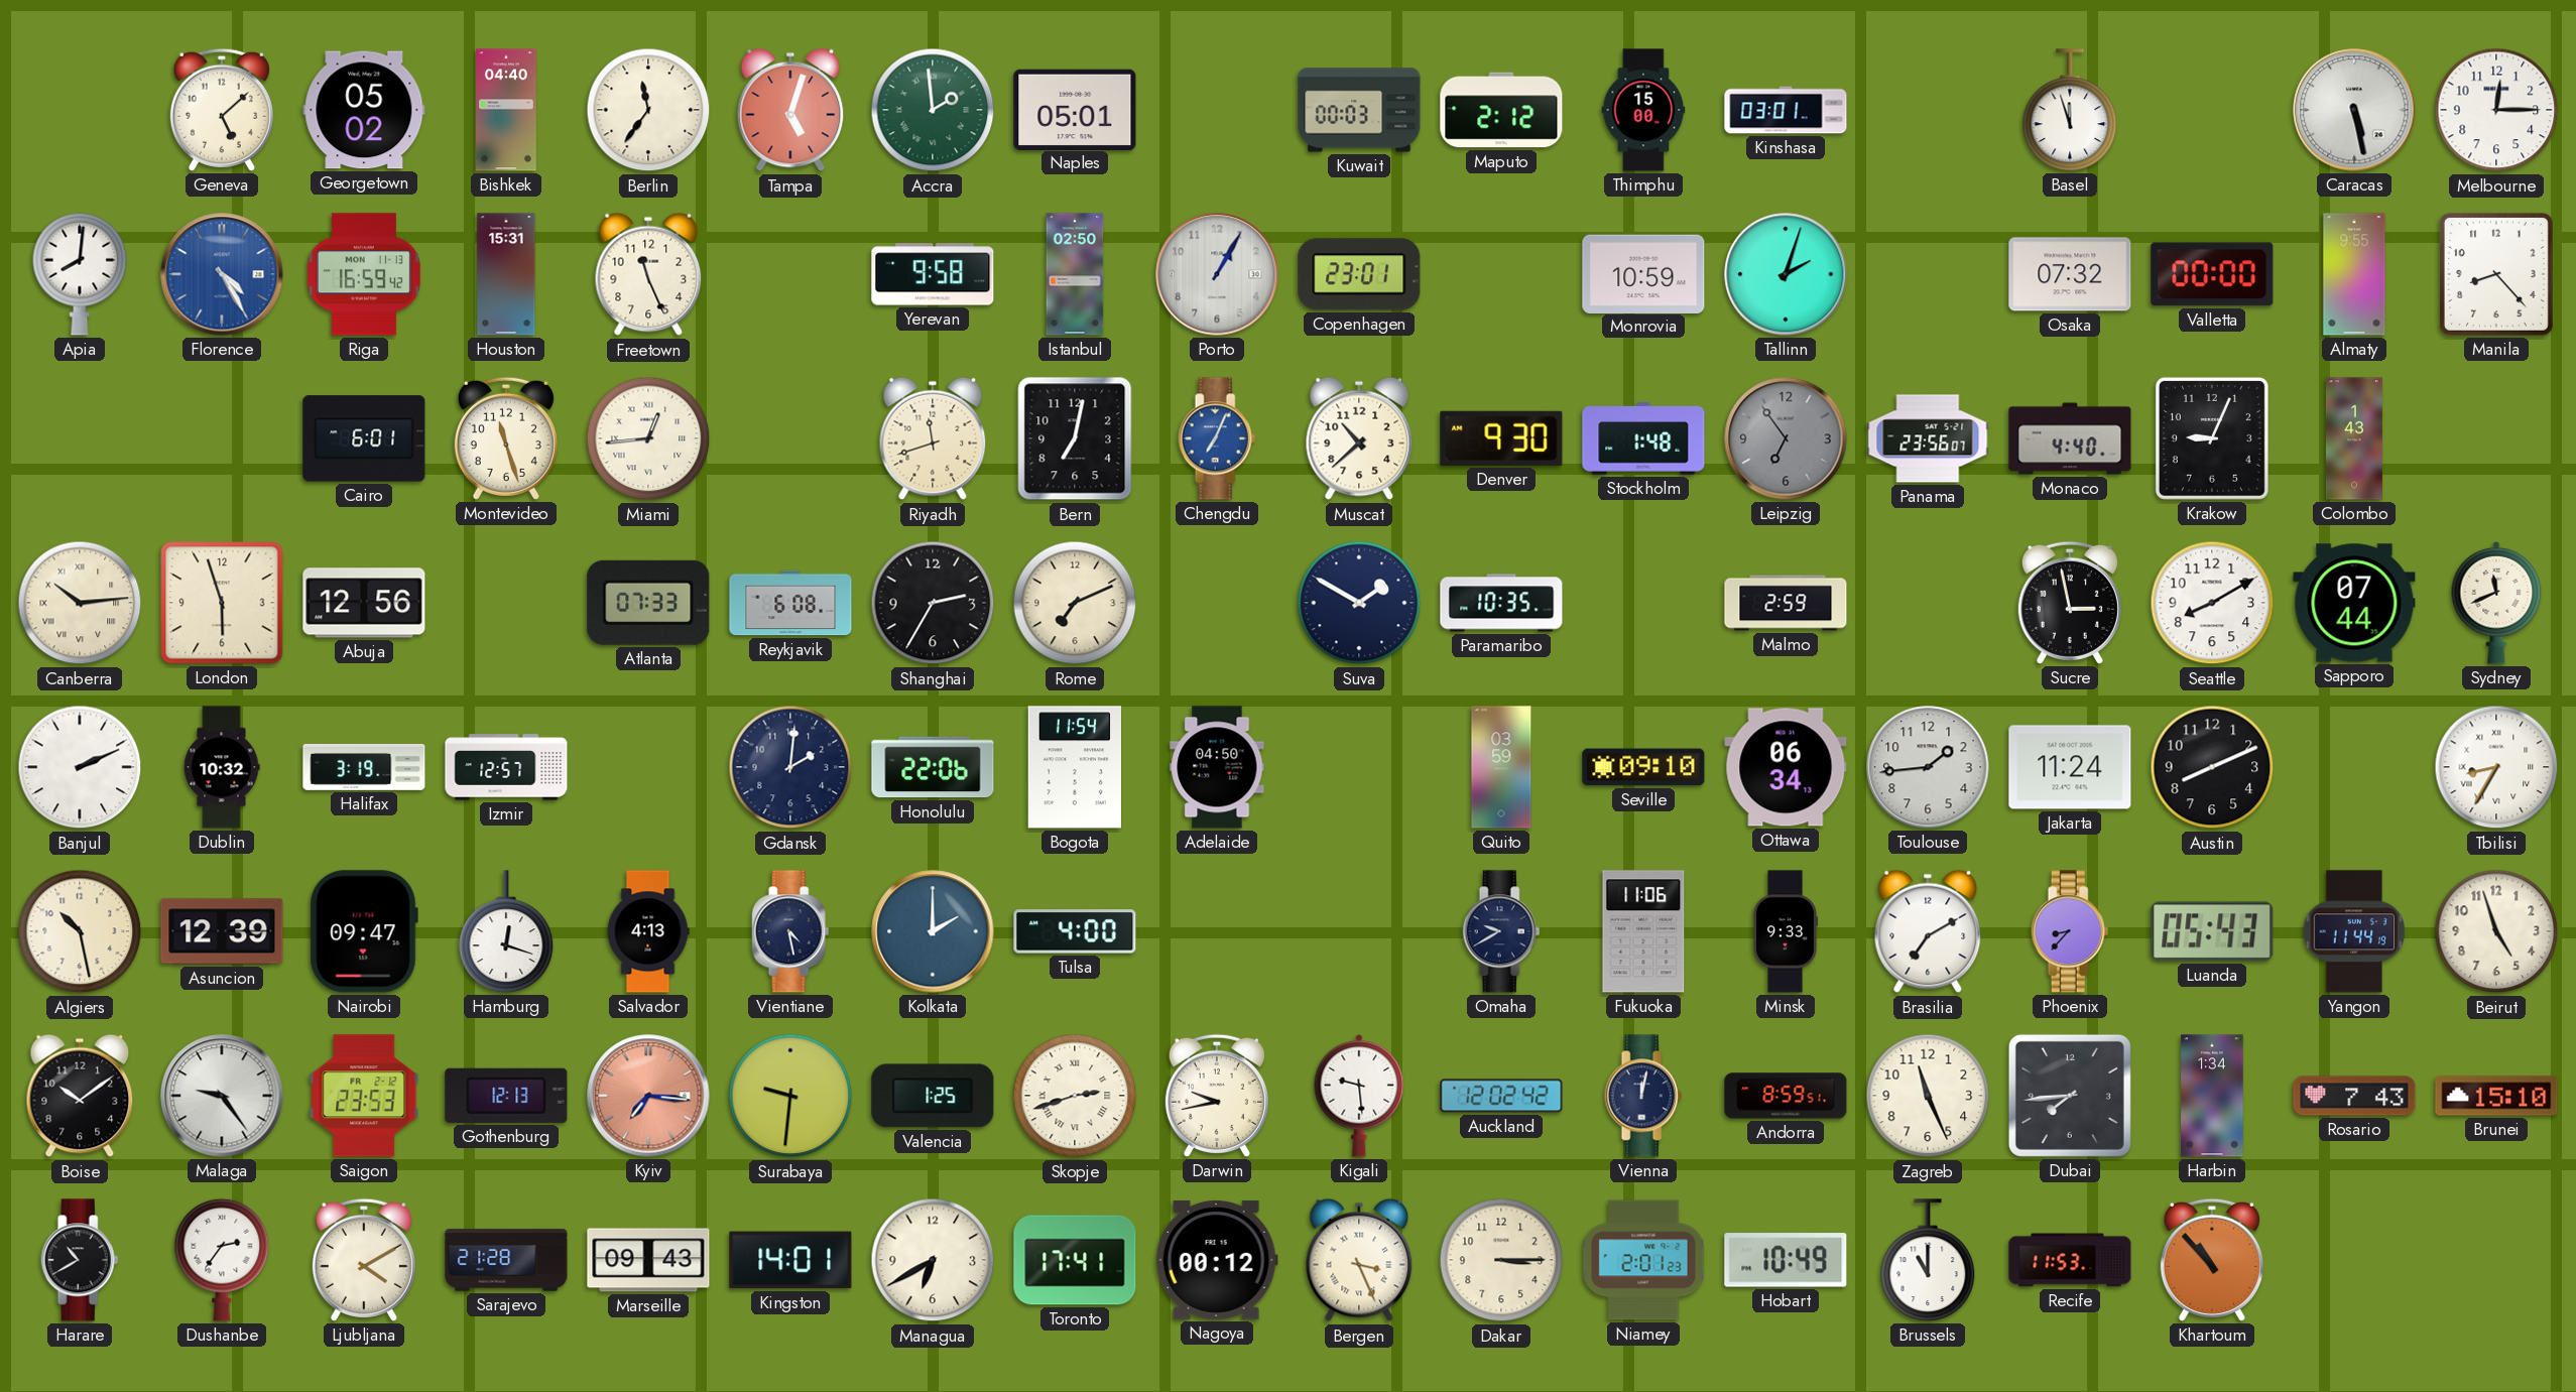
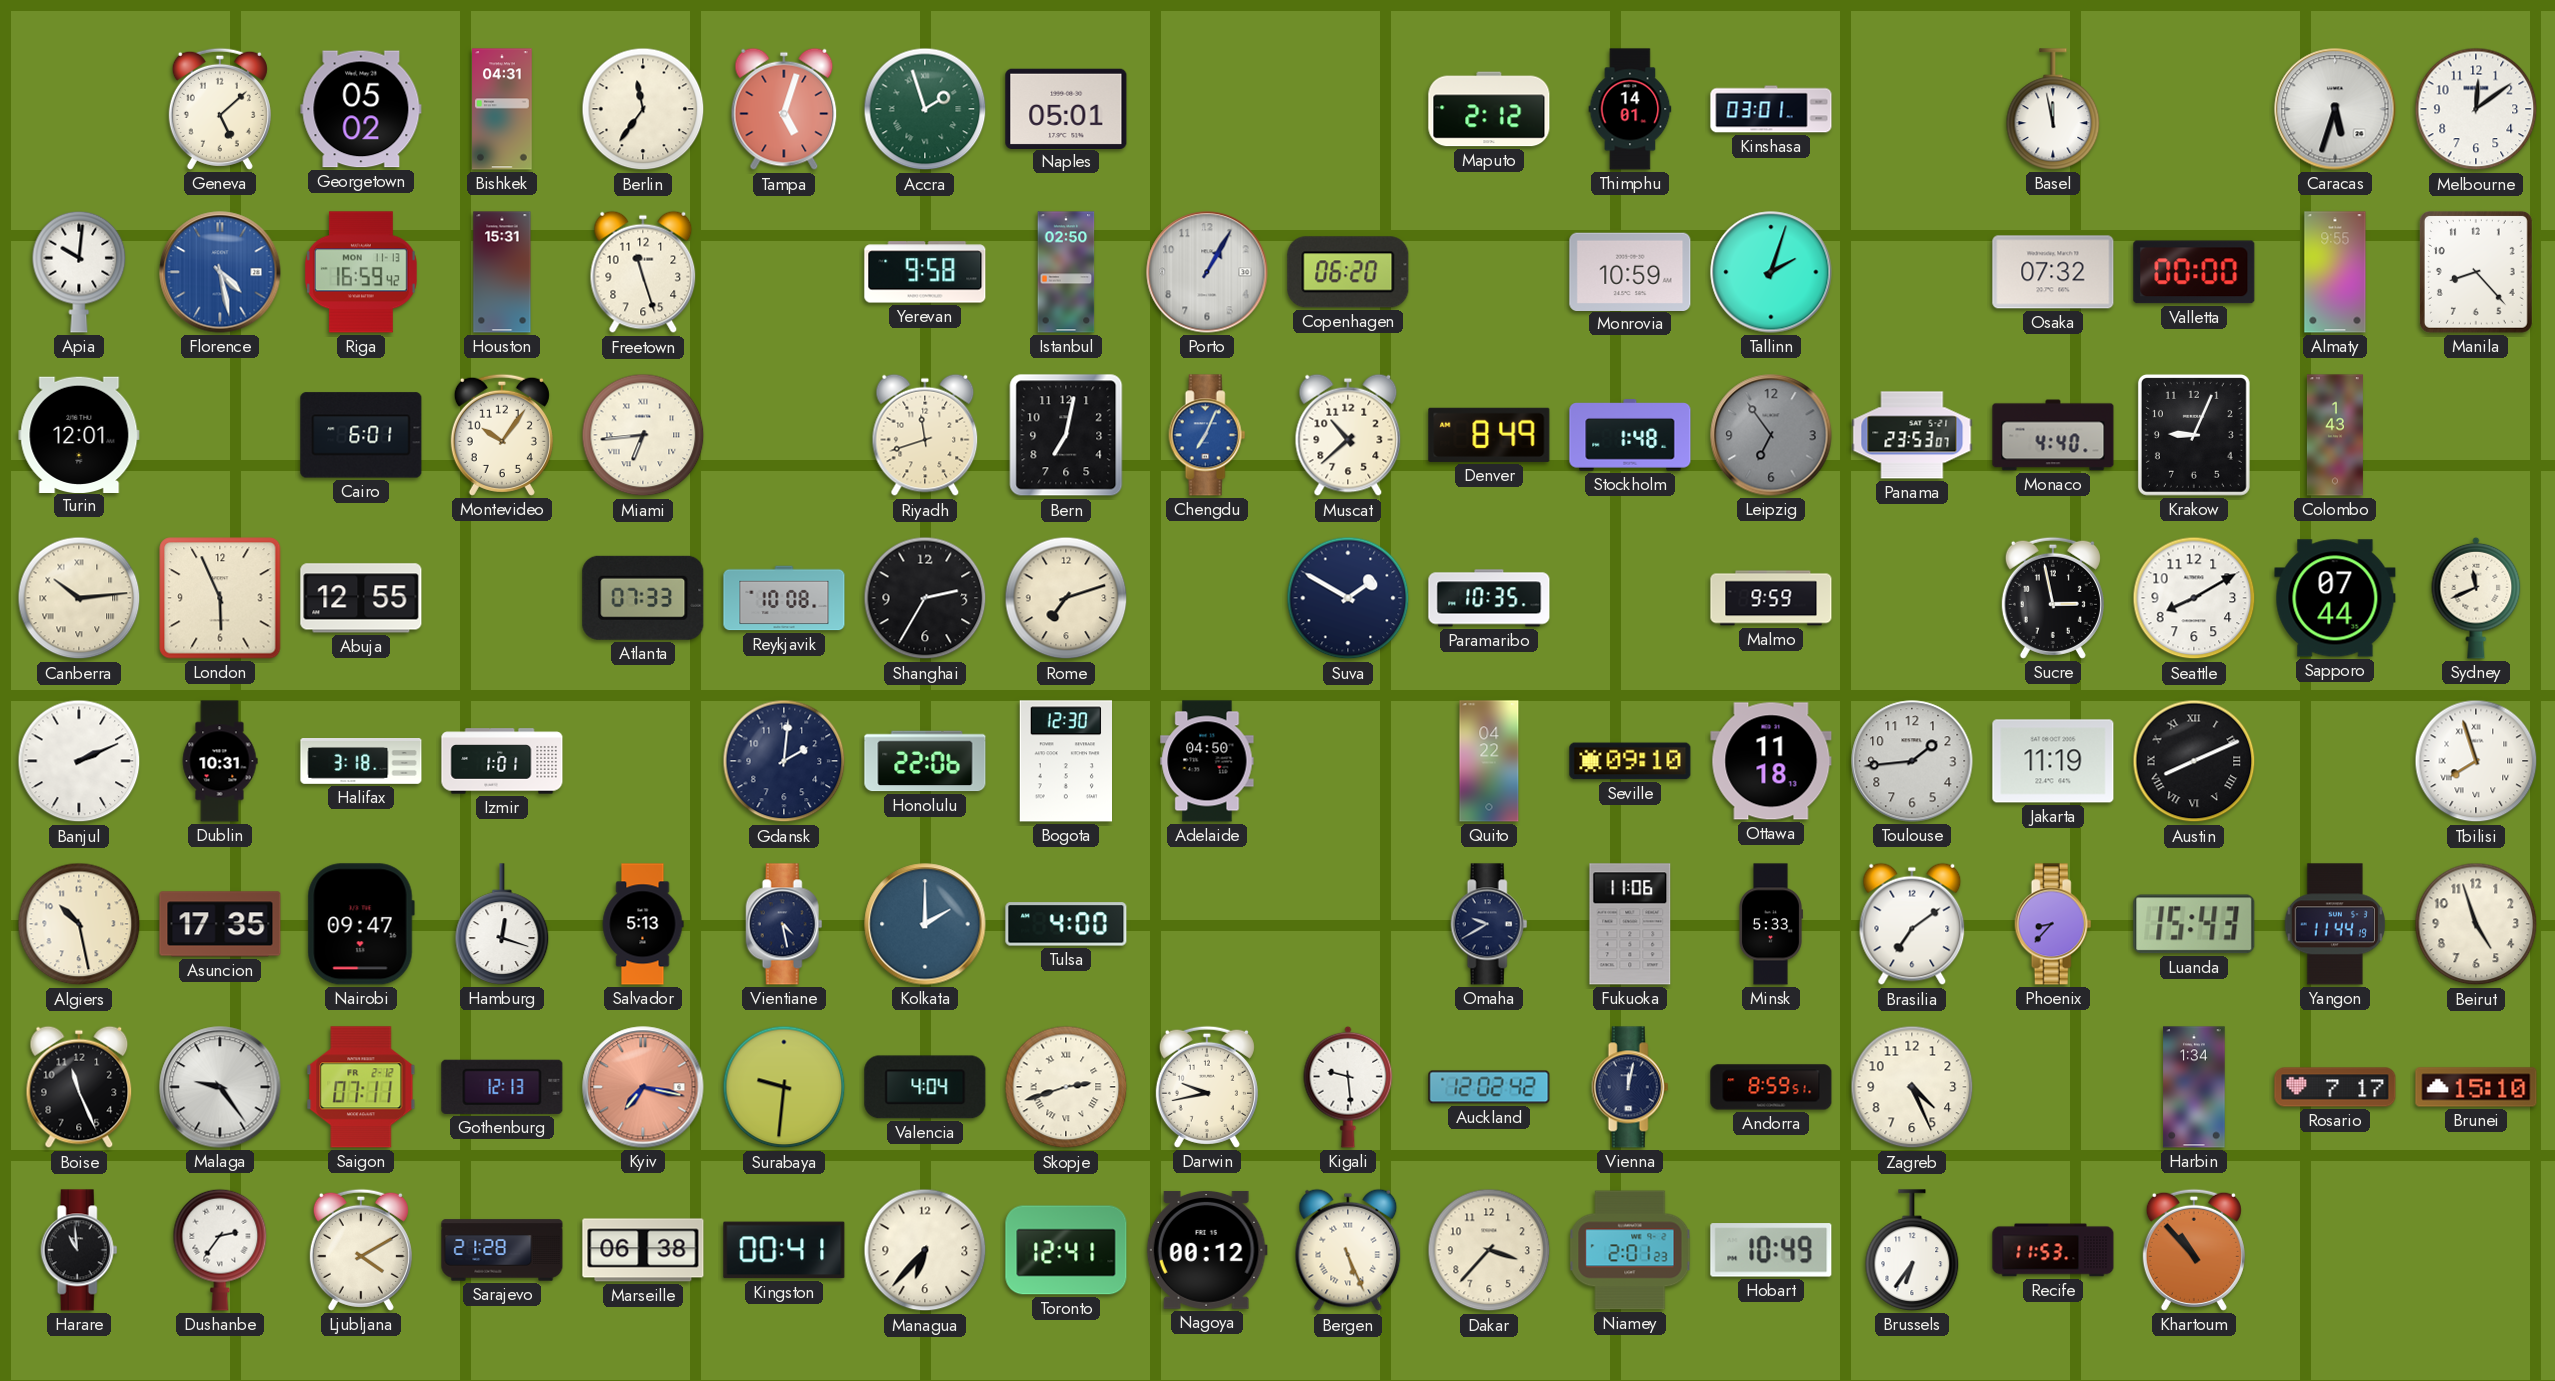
Bishkek: 04:40 -> 04:31
Accra: 1:59 -> 1:57
Kuwait: 00:03 -> none
Thimphu: 15:00 -> 14:01
Basel: 11:57 -> 11:58
Caracas: 5:28 -> 5:33
Melbourne: 12:15 -> 12:09
Apia: 8:01 -> 10:01
Florence: 4:25 -> 4:28
Freetown: 11:26 -> 11:27
Copenhagen: 23:01 -> 06:20
Turin: none -> 12:01
Montevideo: 11:27 -> 10:06
Miami: 12:44 -> 6:44
Denver: 9:30 -> 8:49
Panama: 23:56 -> 23:53
London: 5:57 -> 5:56
Abuja: 12:56 -> 12:55
Reykjavik: 6:08 -> 10:08
Rome: 7:11 -> 7:12
Malmo: 2:59 -> 9:59
Dublin: 10:32 -> 10:31
Halifax: 3:19 -> 3:18
Izmir: 12:57 -> 1:01
Bogota: 11:54 -> 12:30
Quito: 03:59 -> 04:22
Ottawa: 06:34 -> 11:18
Jakarta: 11:24 -> 11:19
Austin numerals: Arabic -> Roman
Tbilisi: 8:35 -> 7:57
Asuncion: 12:39 -> 17:35
Salvador: 4:13 -> 5:13
Minsk: 9:33 -> 5:33
Brasilia: 7:10 -> 7:09
Luanda: 05:43 -> 15:43
Boise: 10:09 -> 11:26
Saigon: 23:53 -> 07:11
Kyiv: 7:16 -> 7:17
Valencia: 1:25 -> 4:04
Zagreb: 11:26 -> 4:26
Dubai: 7:44 -> none
Rosario: 7:43 -> 7:17
Harare: 10:40 -> 10:59
Marseille: 09:43 -> 06:38
Kingston: 14:01 -> 00:41
Managua: 6:40 -> 6:37
Toronto: 17:41 -> 12:41
Bergen: 3:26 -> 5:26
Dakar: 3:15 -> 3:37
Brussels: 11:00 -> 6:36
